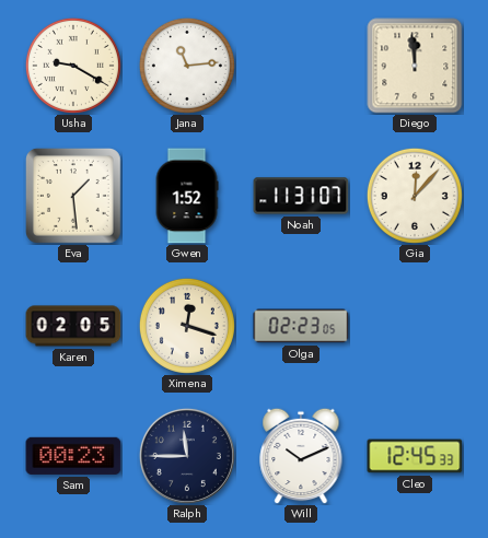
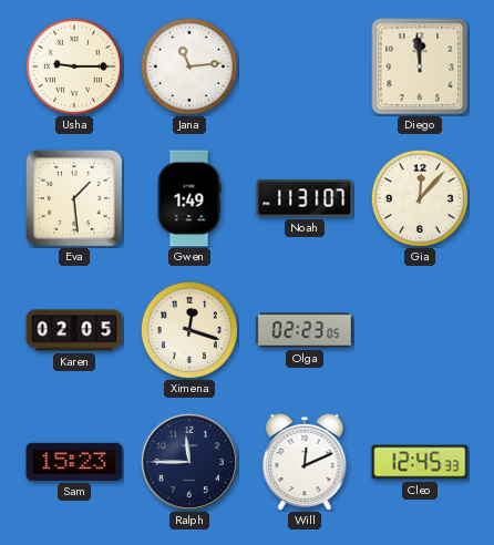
Usha: 9:20 -> 9:15
Gwen: 1:52 -> 1:49
Sam: 00:23 -> 15:23
Will: 10:11 -> 12:11
